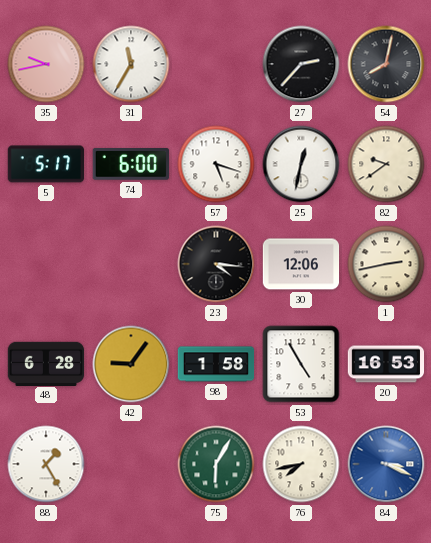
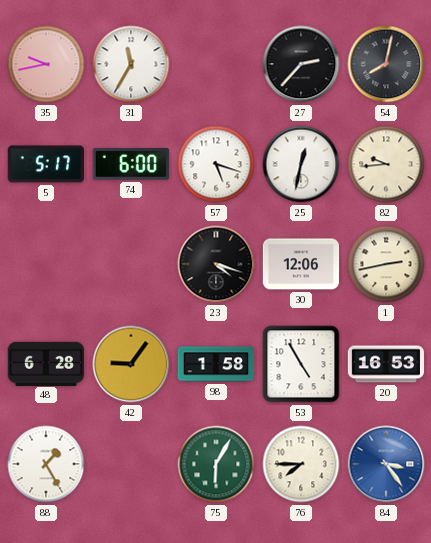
82: 9:39 -> 9:44
23: 4:16 -> 4:18
76: 7:43 -> 7:45
84: 3:19 -> 3:24
